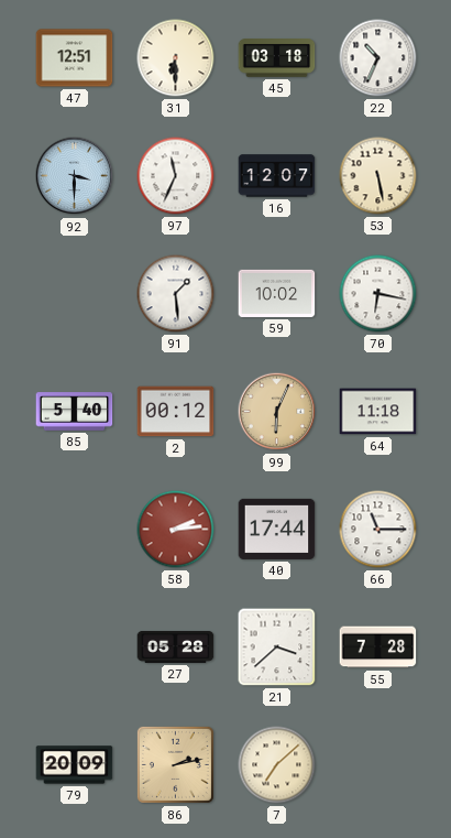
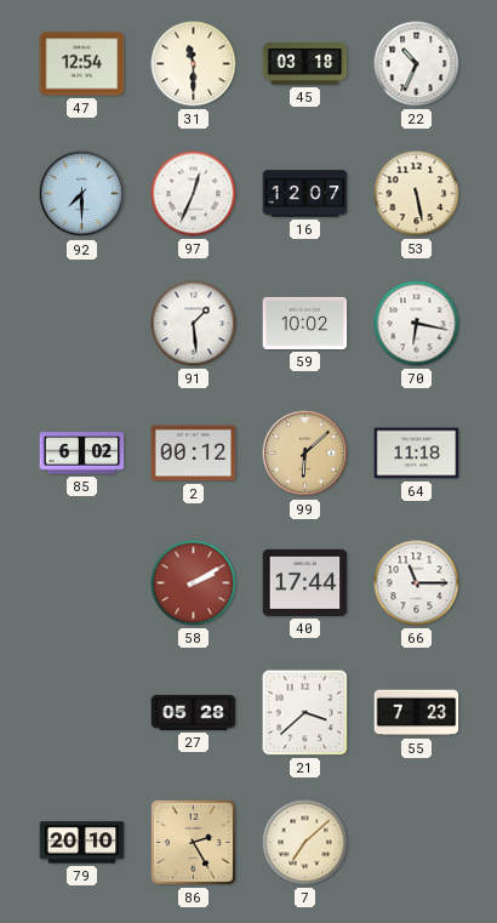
47: 12:51 -> 12:54
31: 6:30 -> 11:30
92: 3:30 -> 7:30
97: 11:34 -> 12:34
85: 5:40 -> 6:02
99: 6:04 -> 6:08
58: 2:14 -> 2:10
55: 7:28 -> 7:23
79: 20:09 -> 20:10
86: 2:13 -> 2:25
